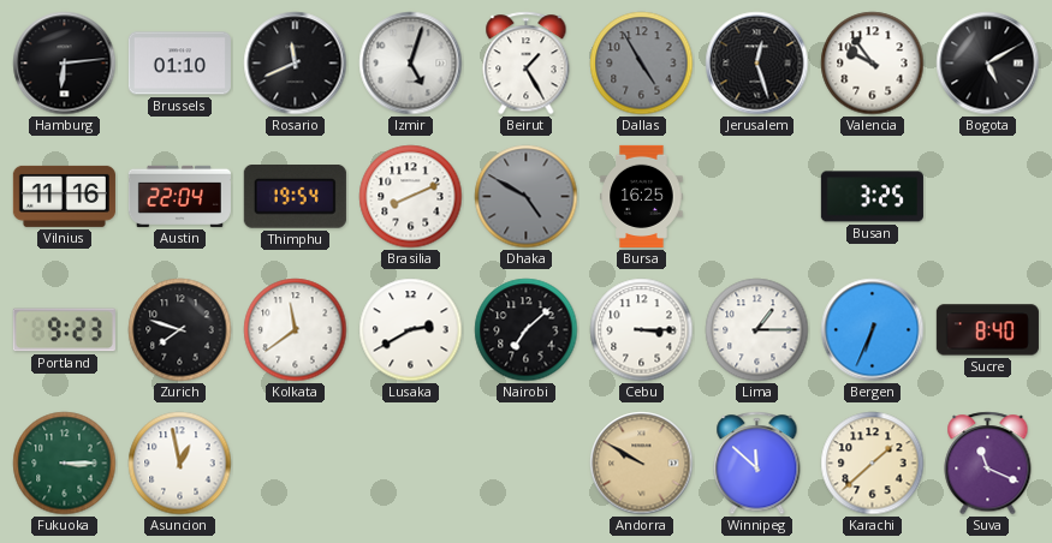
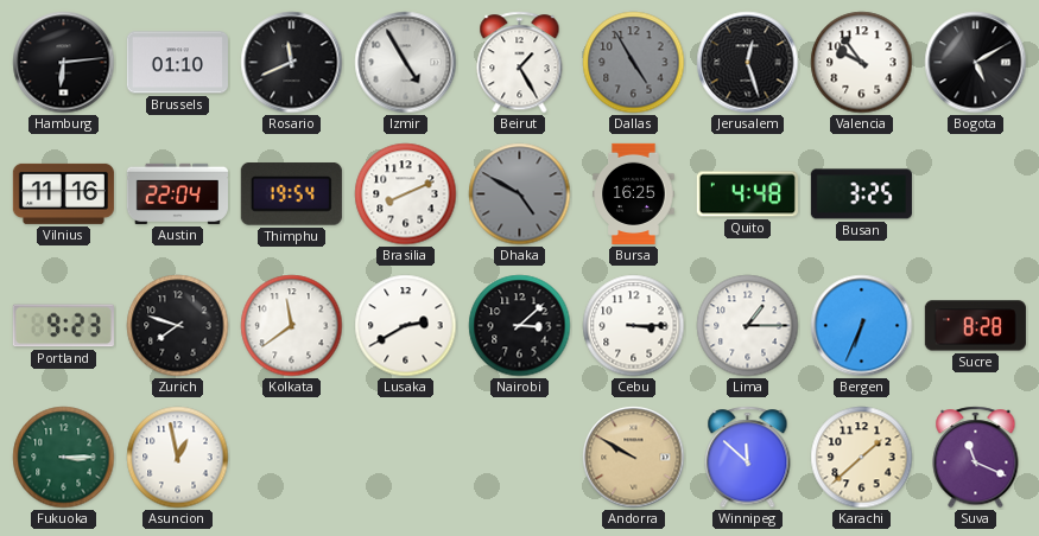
Izmir: 5:03 -> 4:55
Quito: none -> 4:48
Nairobi: 7:08 -> 3:08
Sucre: 8:40 -> 8:28
